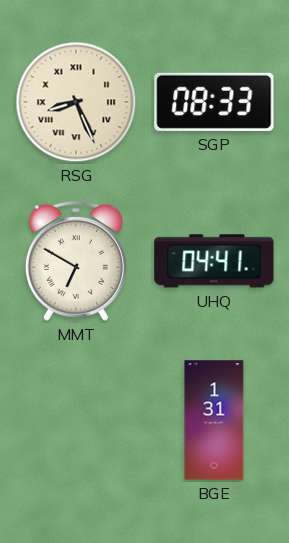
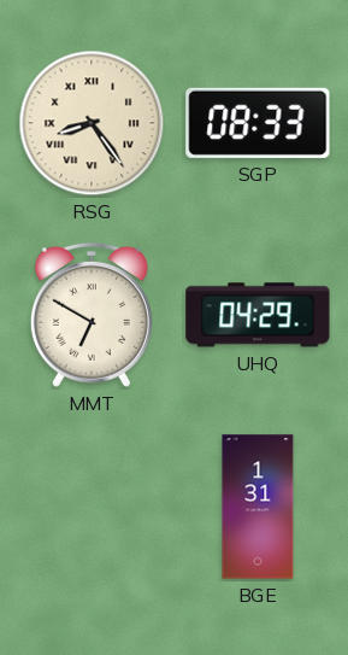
RSG: 8:26 -> 8:24
UHQ: 04:41 -> 04:29
